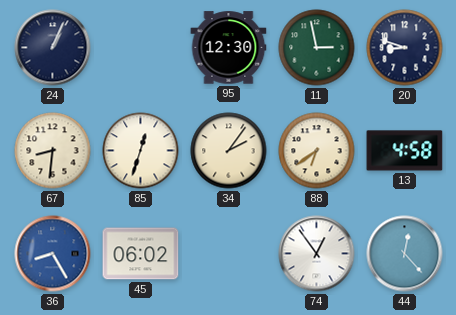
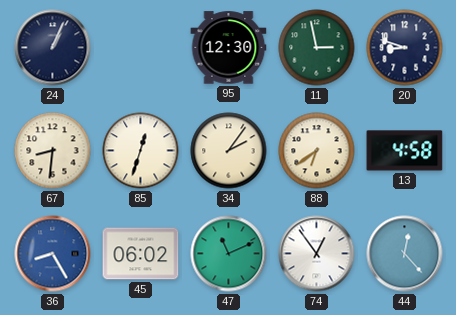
47: none -> 11:11
